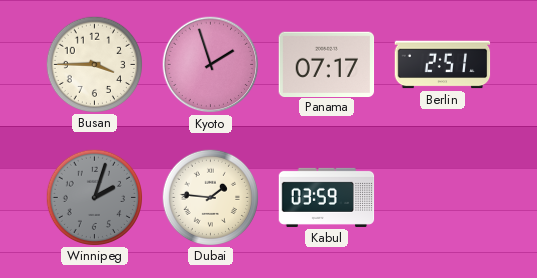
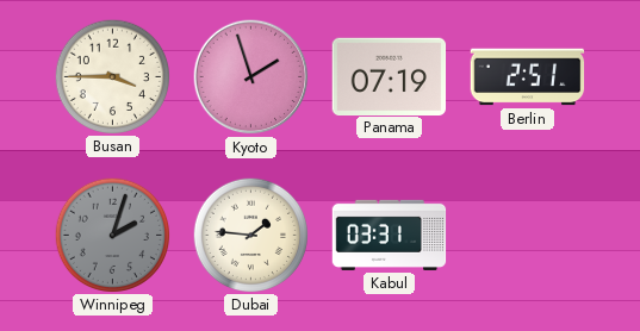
Panama: 07:17 -> 07:19
Kabul: 03:59 -> 03:31
